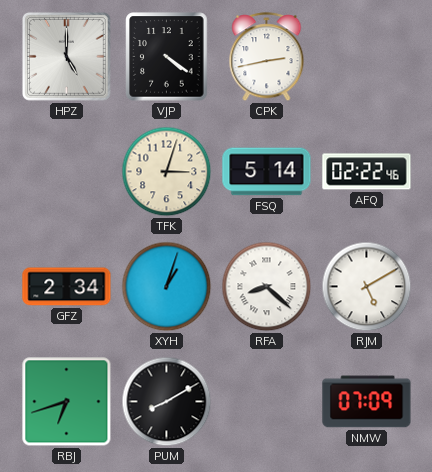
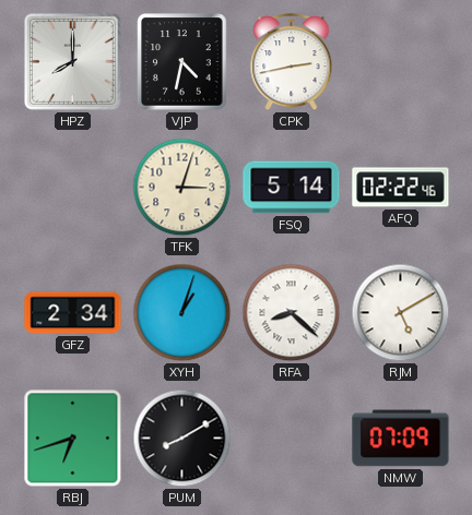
HPZ: 5:00 -> 8:00
VJP: 4:21 -> 4:32
